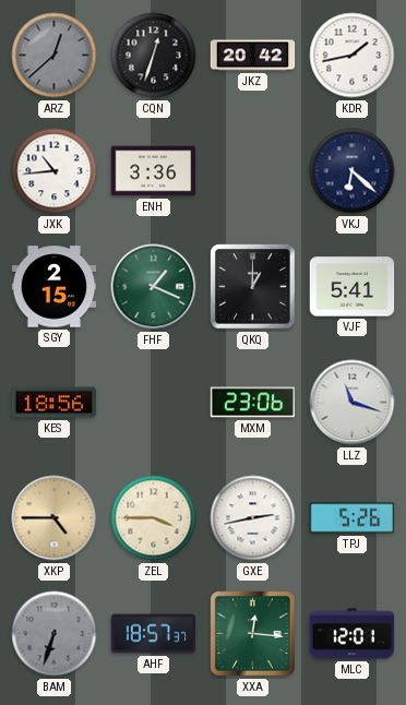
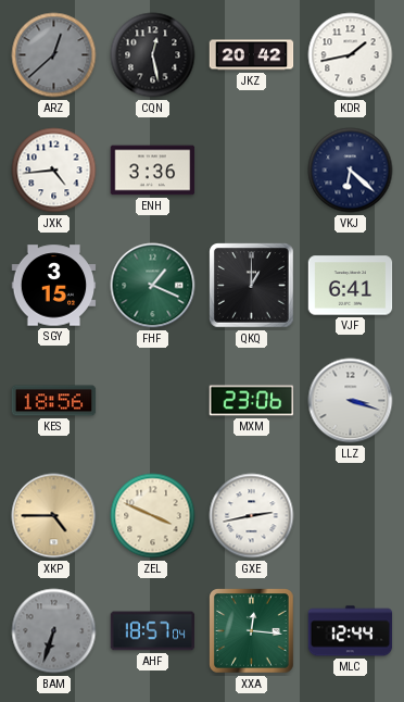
CQN: 12:33 -> 12:28
JXK: 10:44 -> 4:44
SGY: 2:15 -> 3:15
VJF: 5:41 -> 6:41
LLZ: 11:18 -> 3:18
ZEL: 3:45 -> 3:49
TPJ: 5:26 -> none
AHF: 18:57:37 -> 18:57:04
MLC: 12:01 -> 12:44
